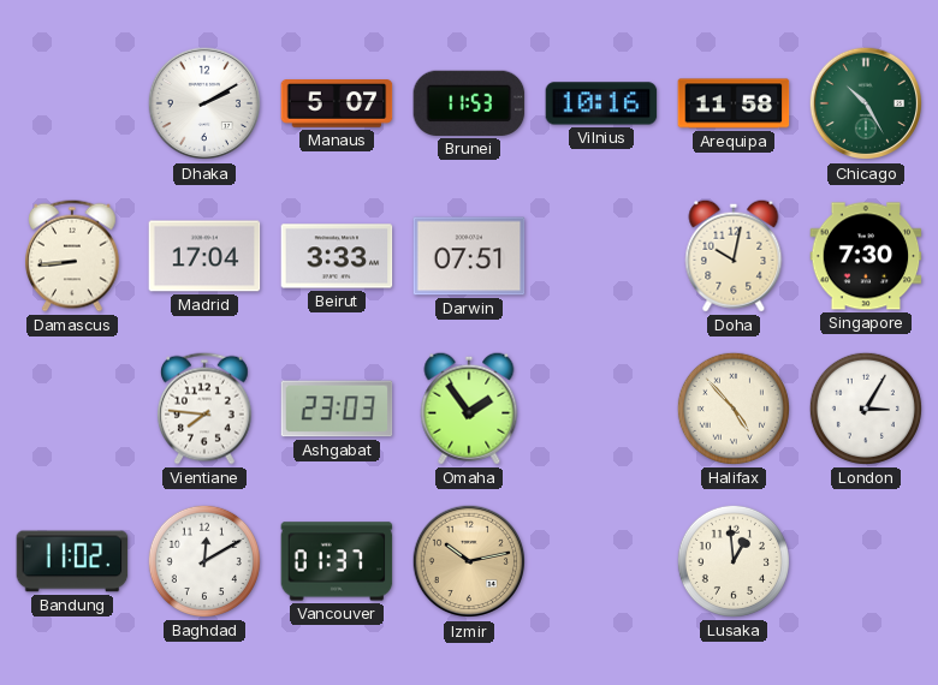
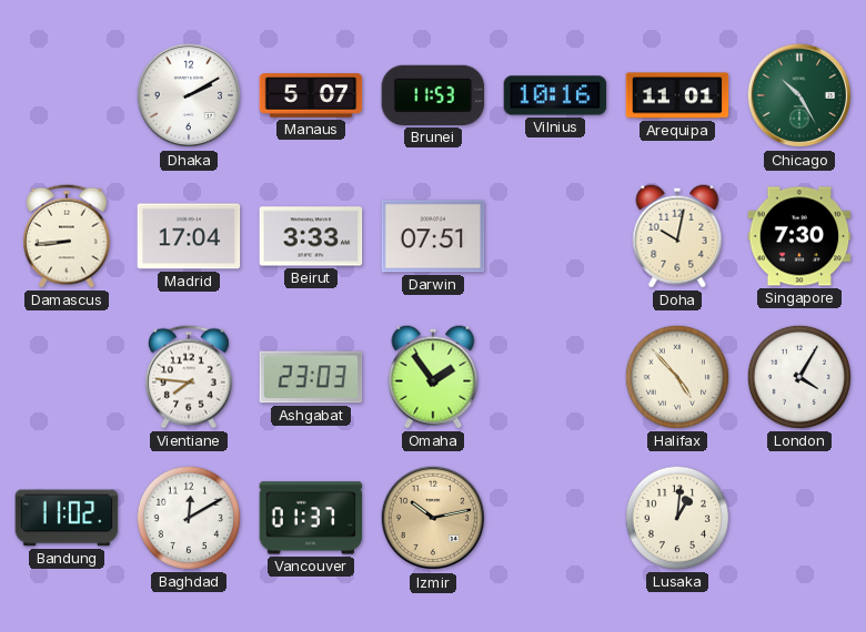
Arequipa: 11:58 -> 11:01
London: 3:05 -> 4:05
Lusaka: 12:59 -> 1:01
